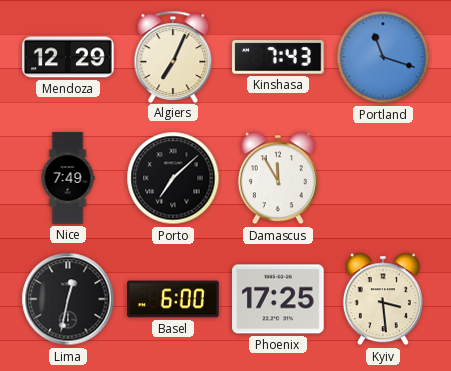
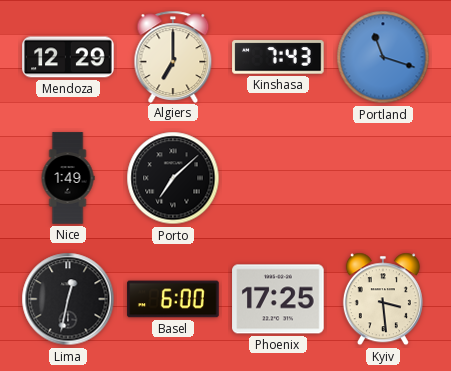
Algiers: 7:04 -> 7:00
Nice: 7:49 -> 1:49
Damascus: 11:55 -> none
